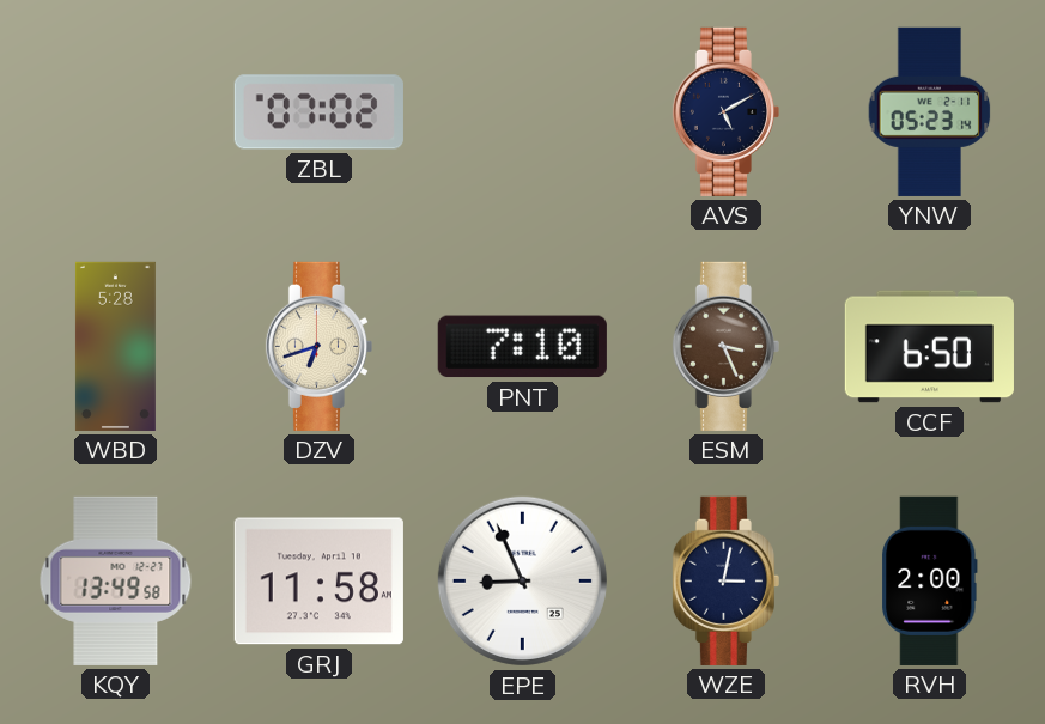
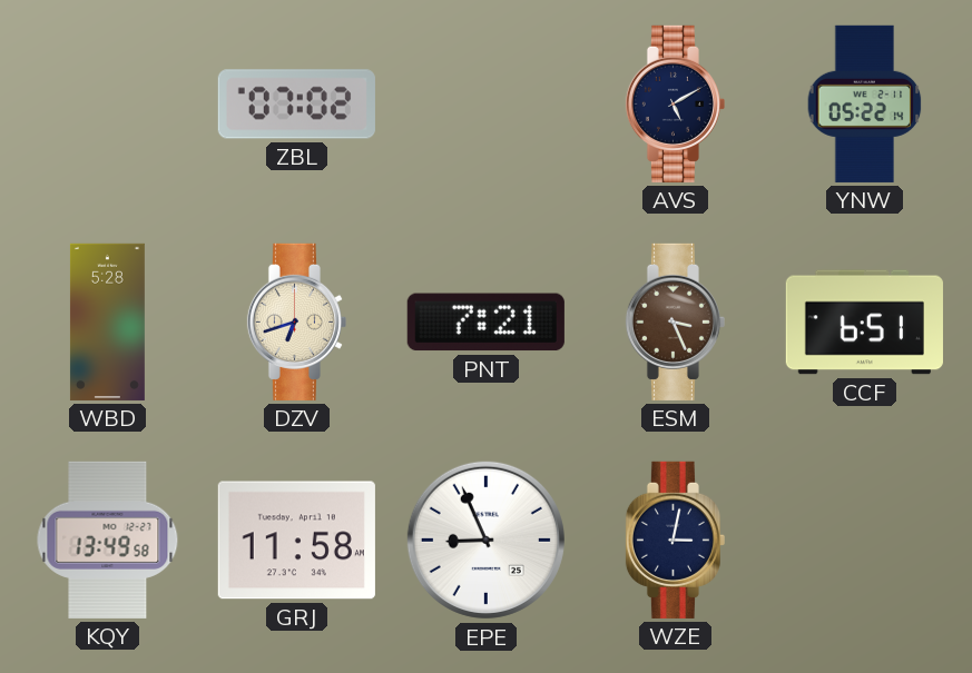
YNW: 05:23 -> 05:22
PNT: 7:10 -> 7:21
CCF: 6:50 -> 6:51
RVH: 2:00 -> none
